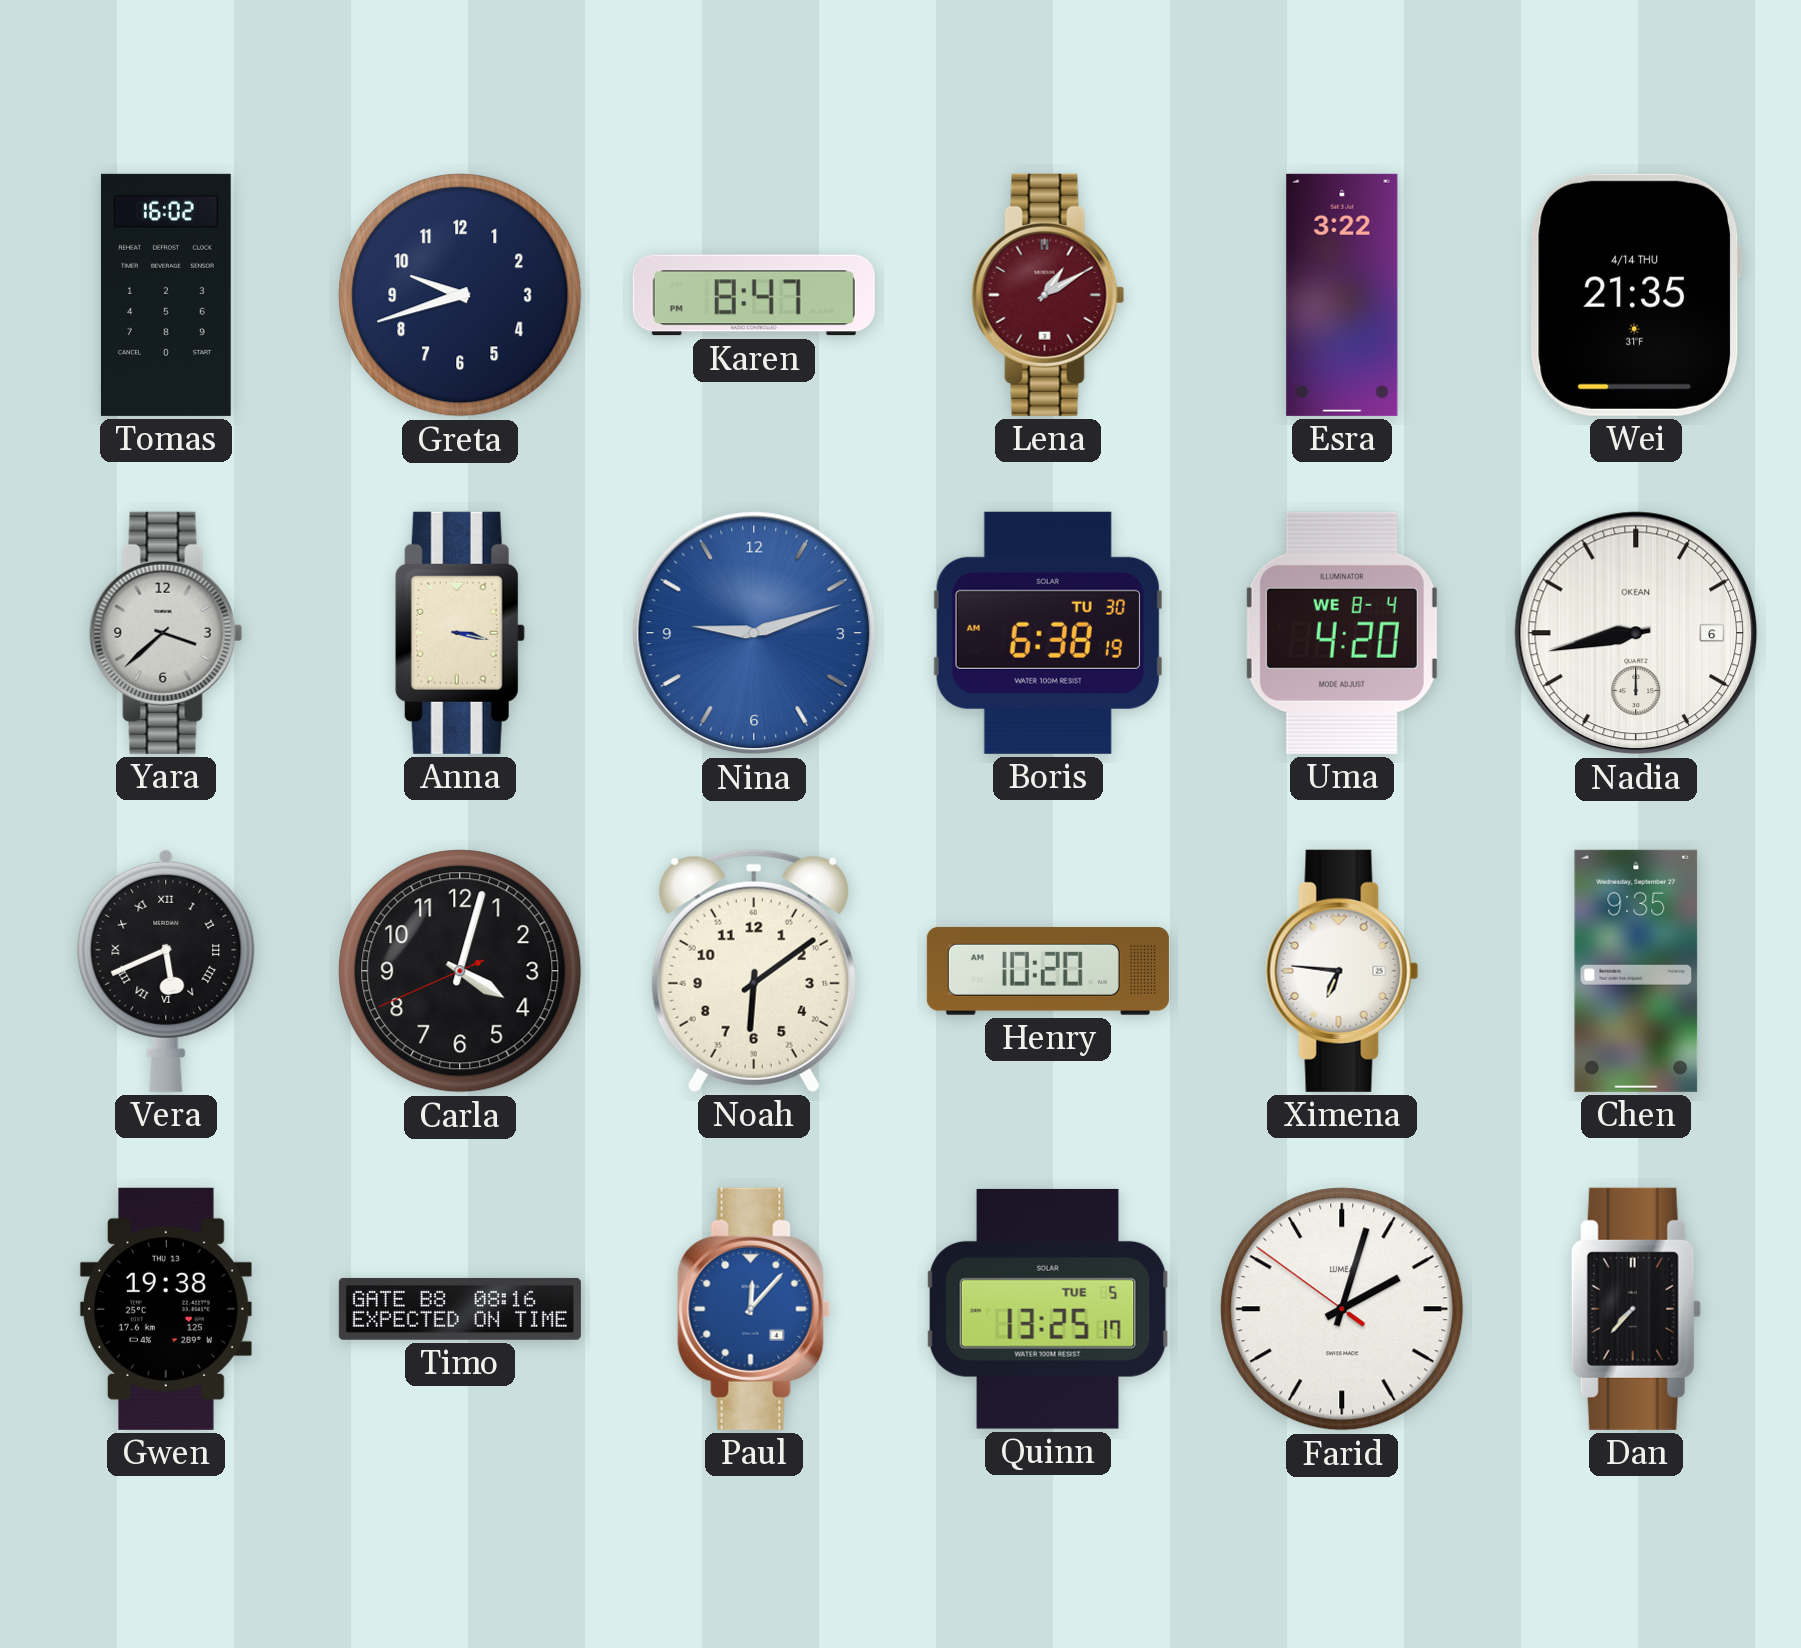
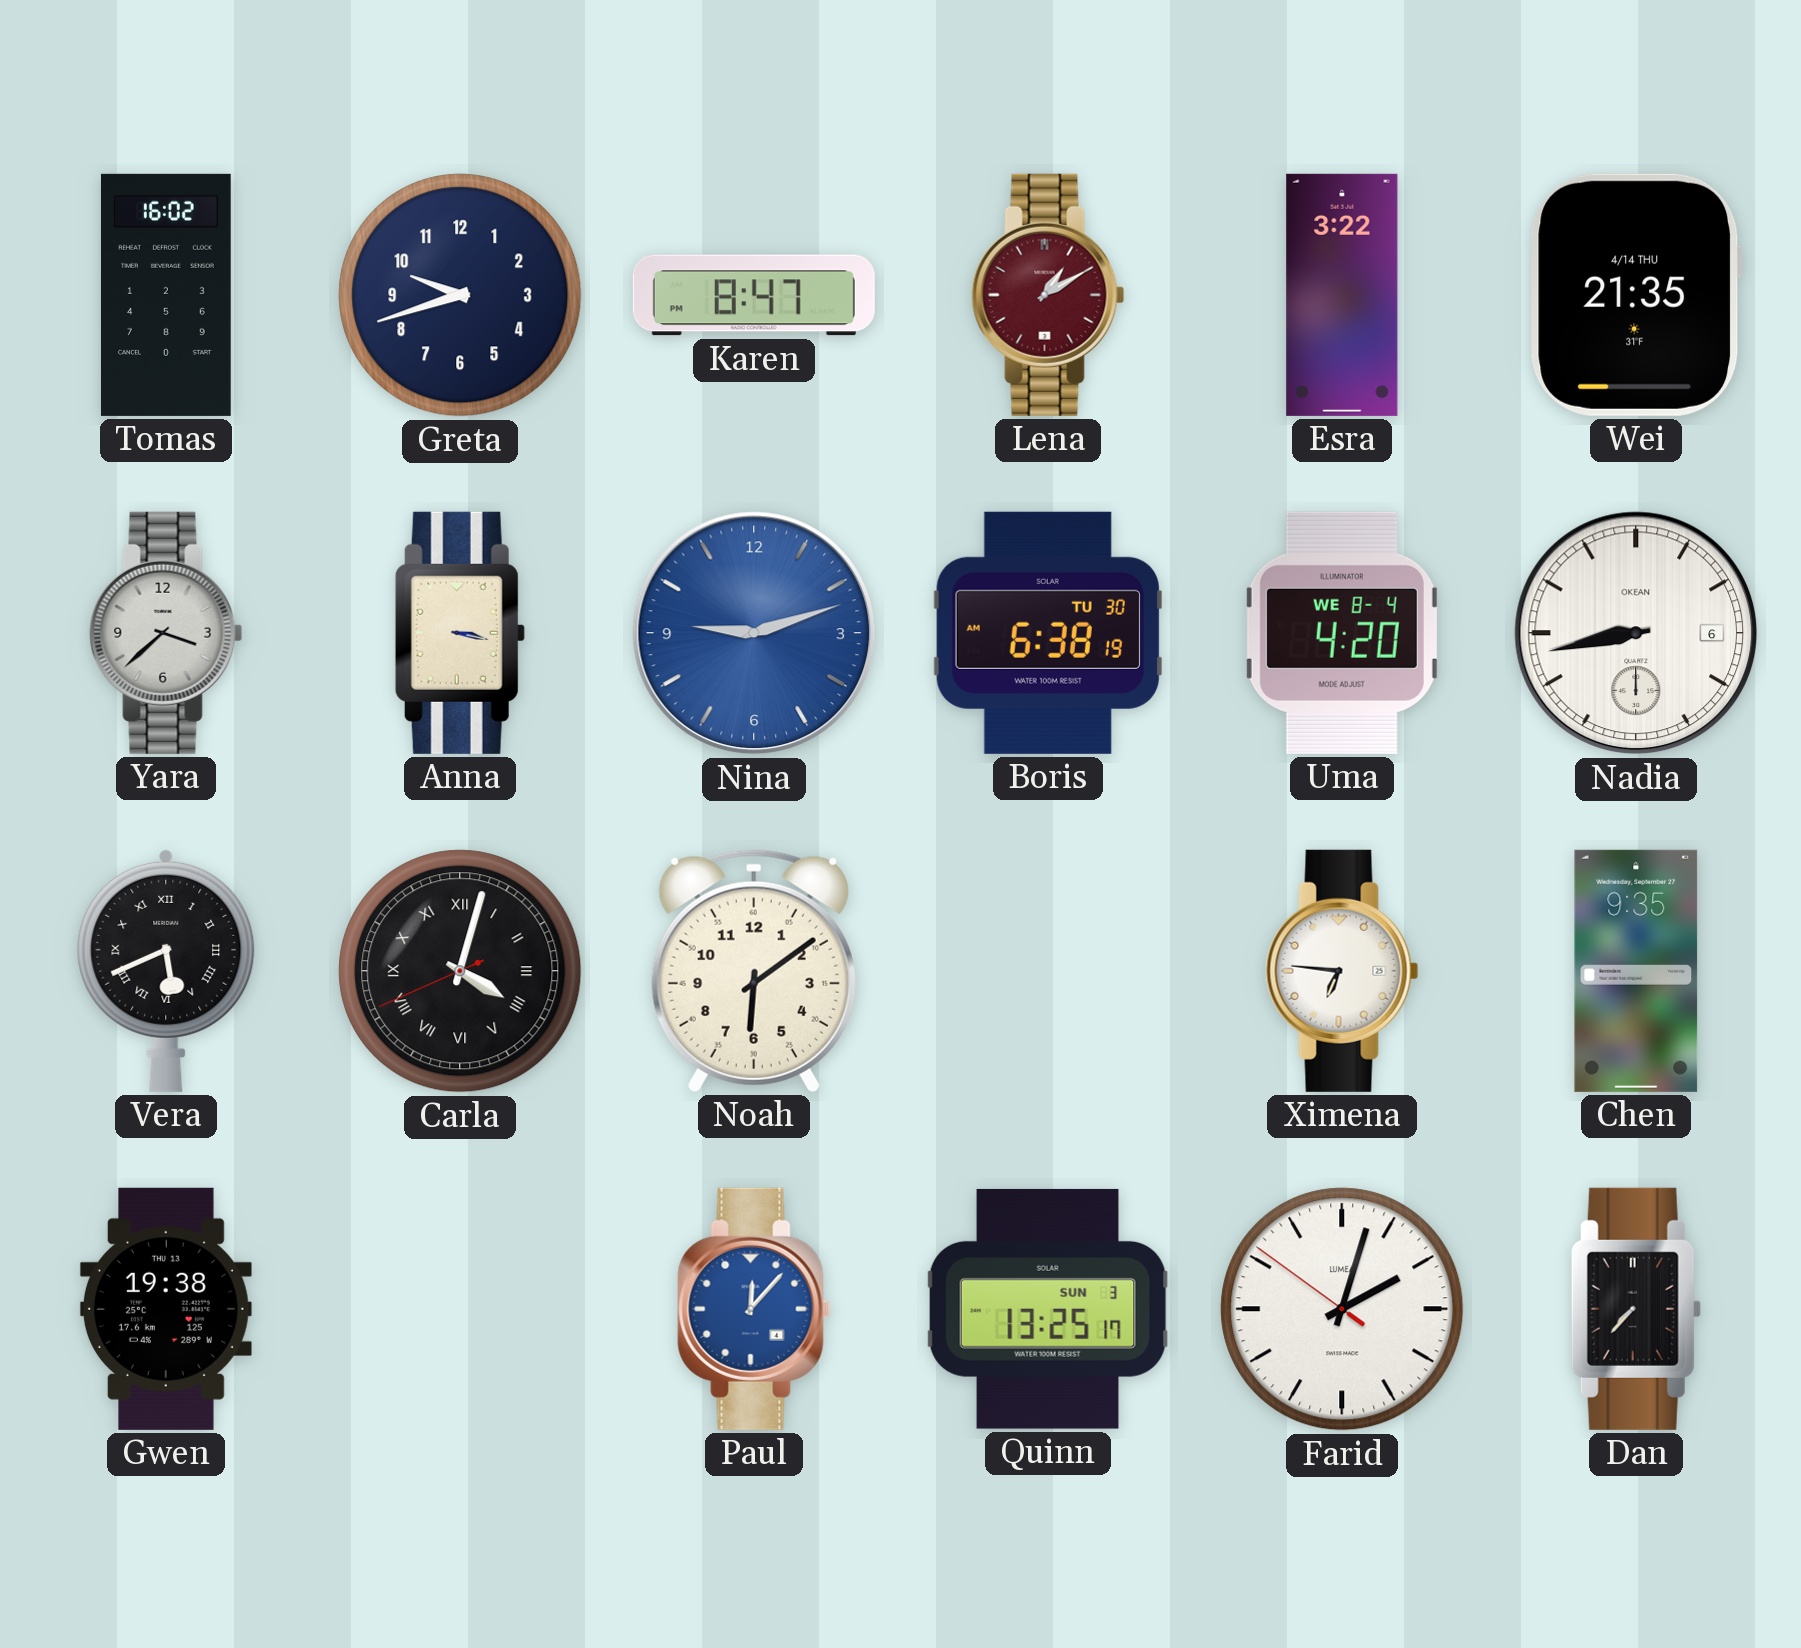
Carla numerals: Arabic -> Roman
Henry: 10:20 -> none
Timo: 08:16 -> none
Quinn date: TUE 5 -> SUN 3
